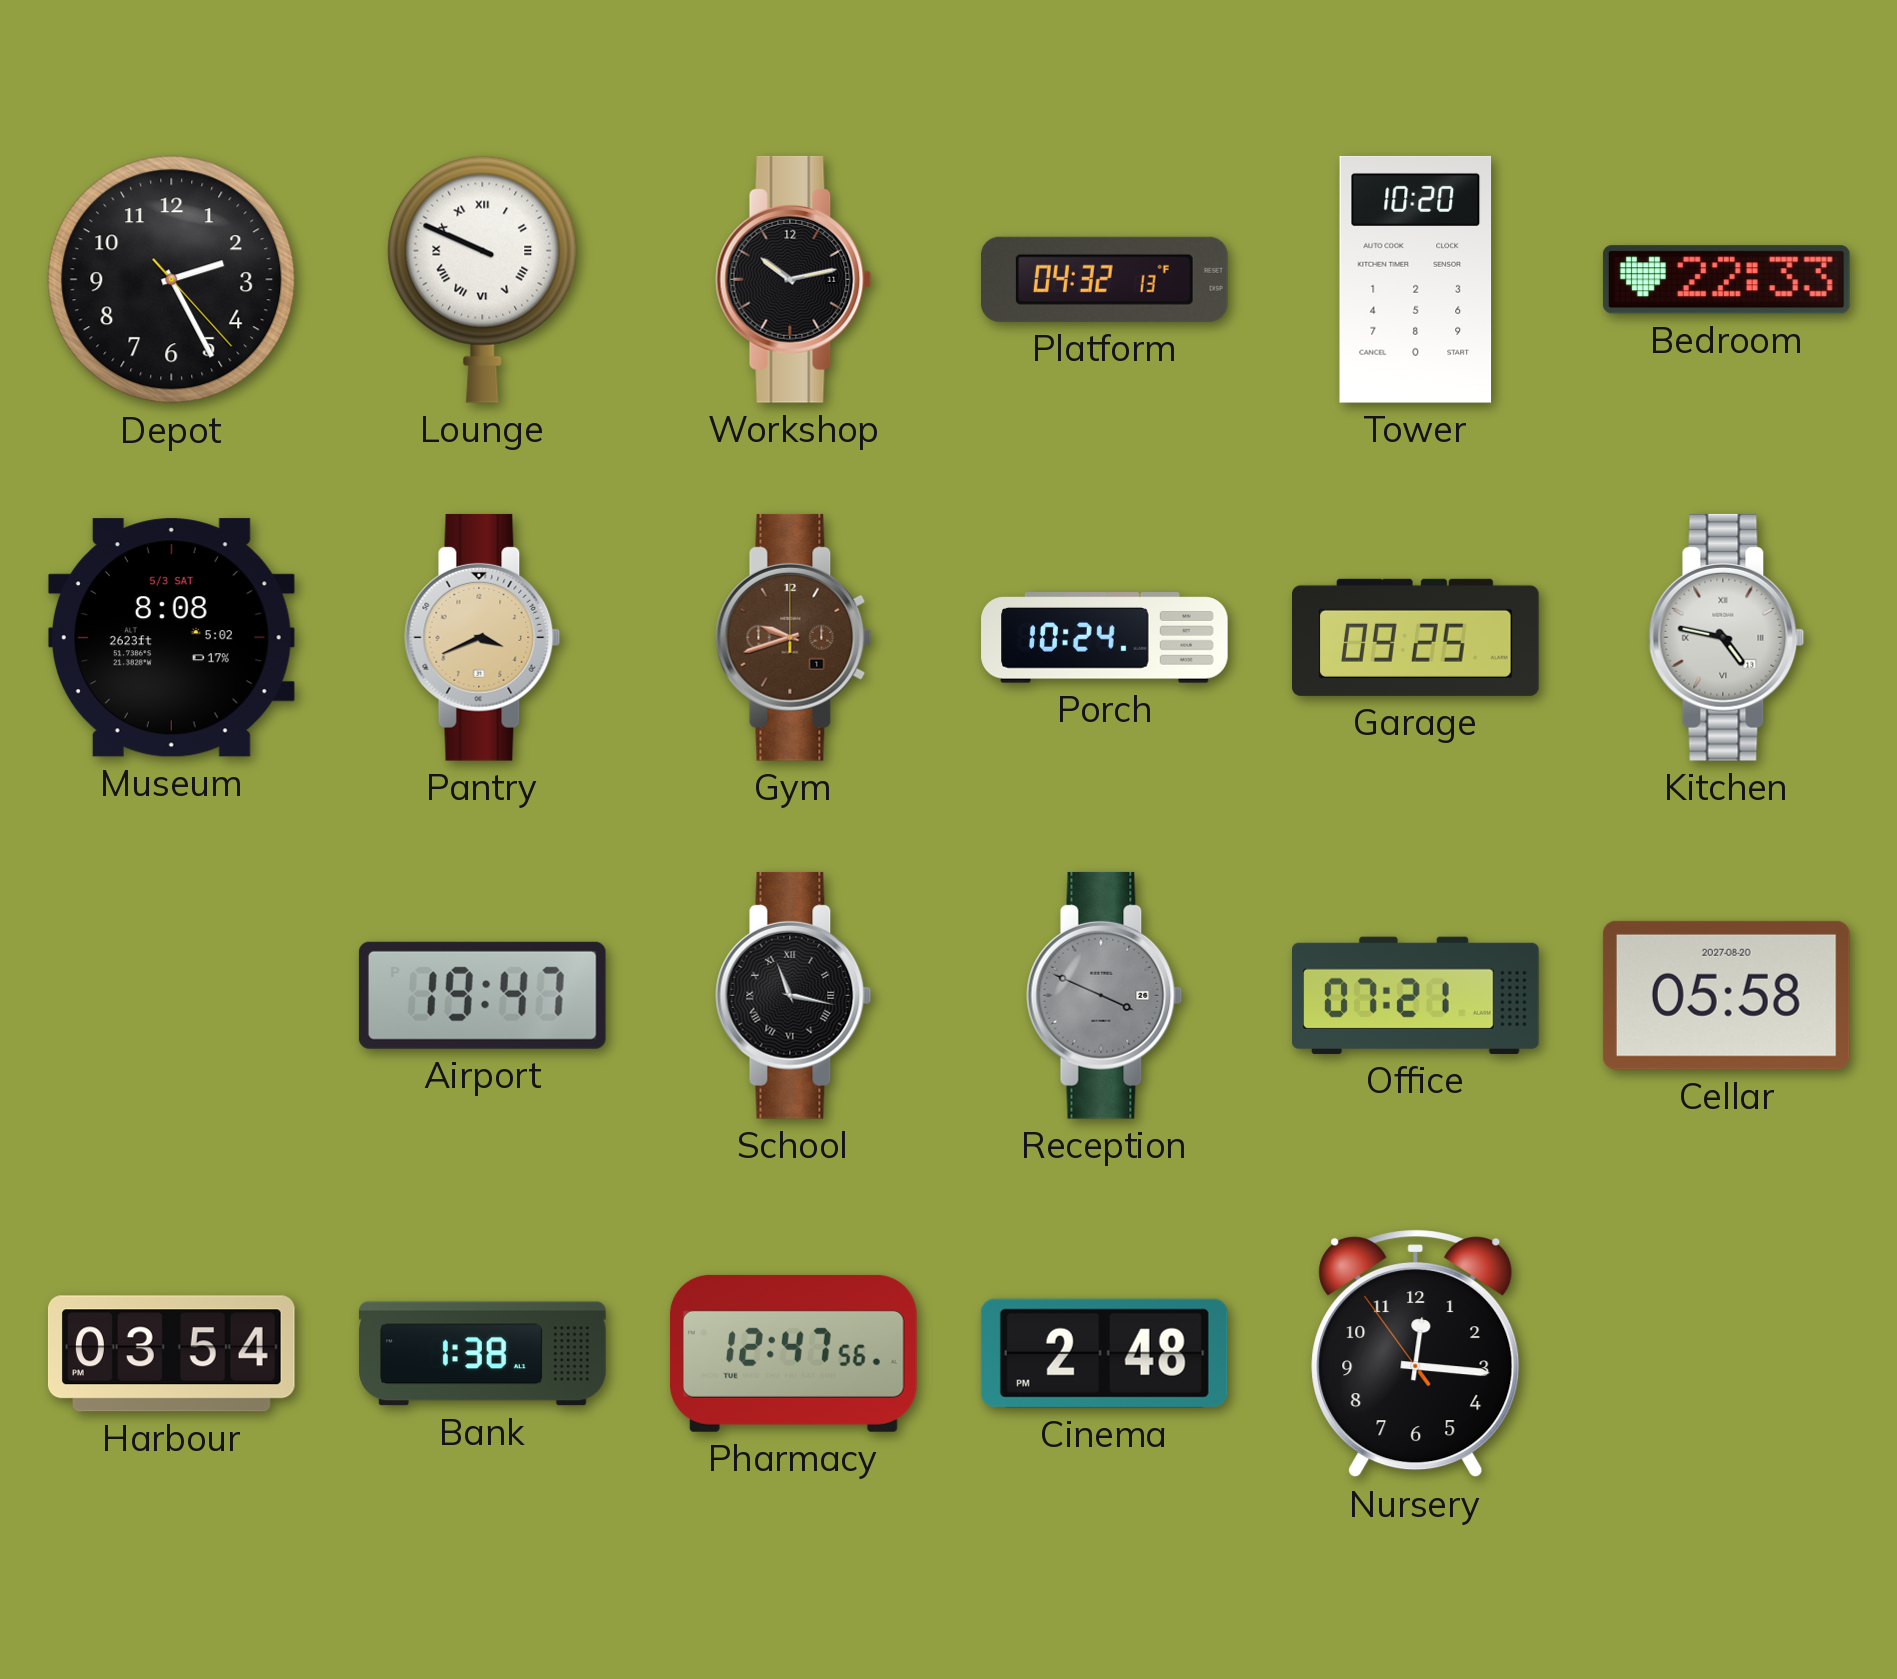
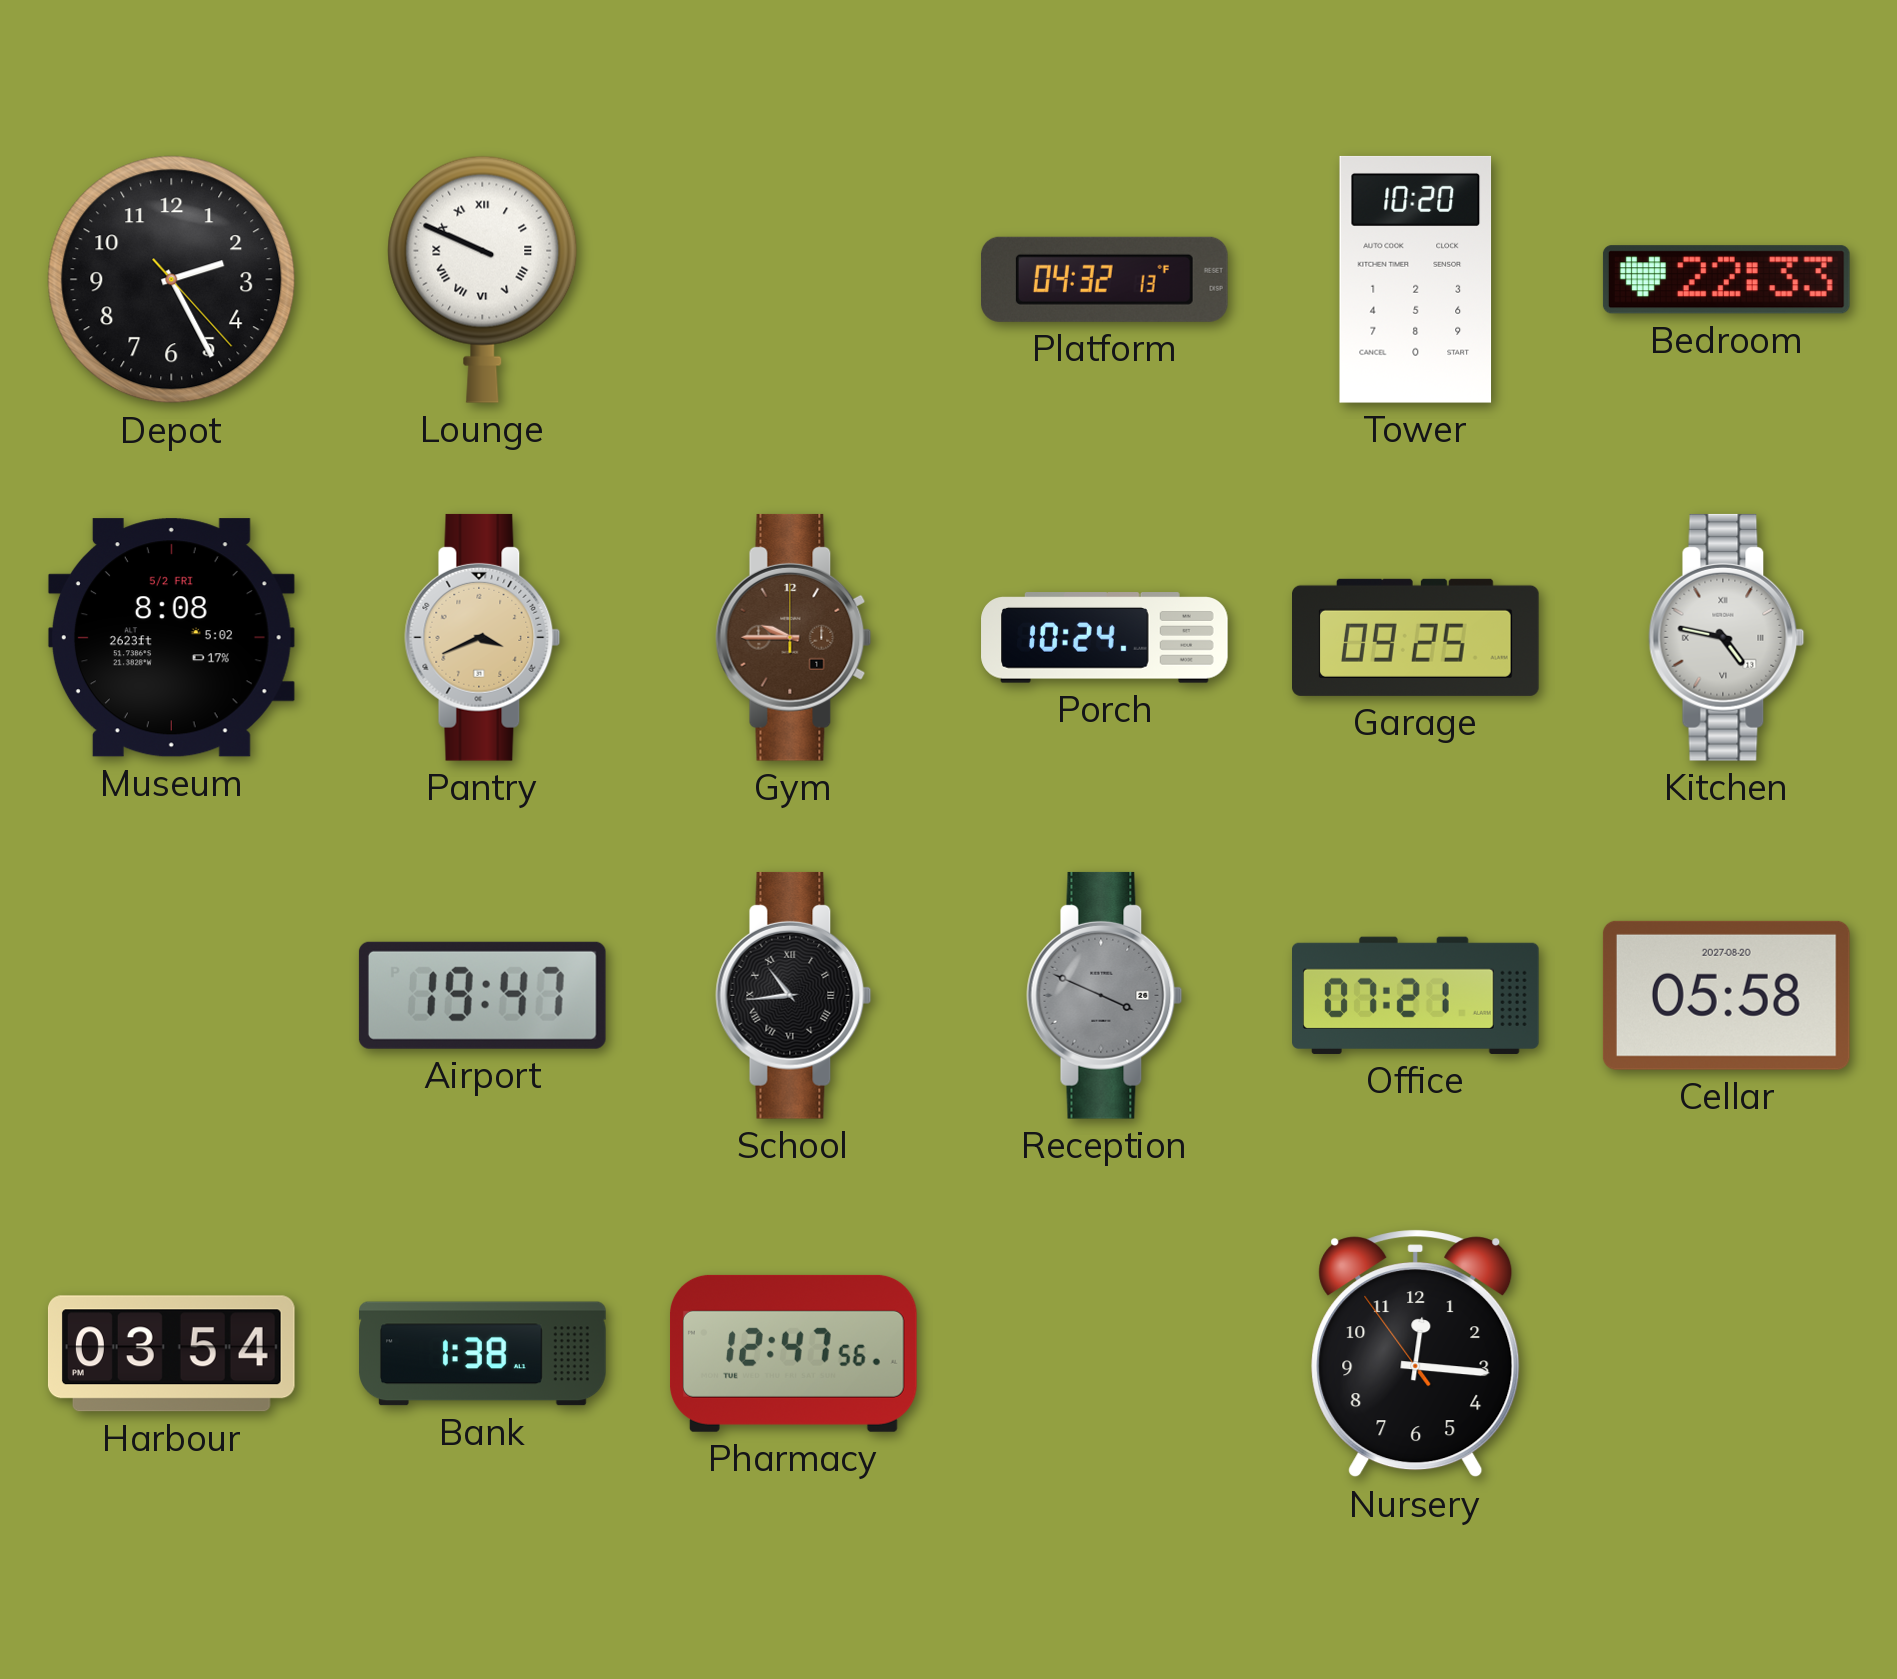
Workshop: 10:13 -> none
Museum date: 5/3 SAT -> 5/2 FRI
Gym: 9:42 -> 9:45
School: 11:17 -> 10:44
Cinema: 2:48 -> none
